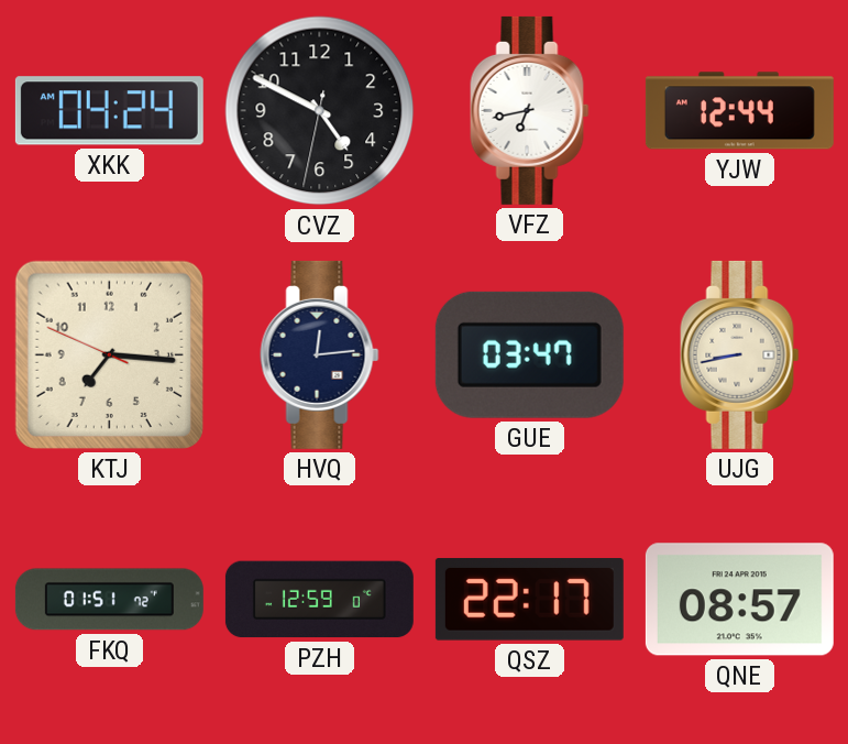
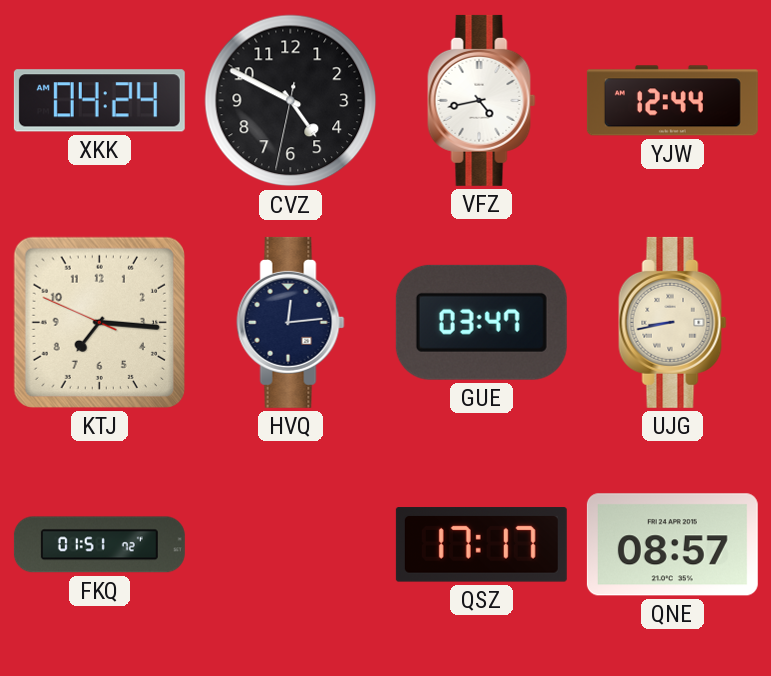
VFZ: 6:43 -> 4:43
PZH: 12:59 -> none
QSZ: 22:17 -> 17:17
